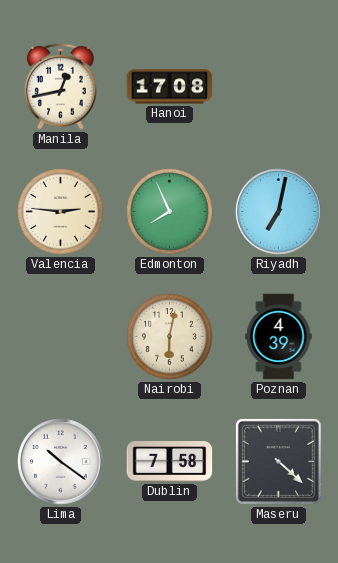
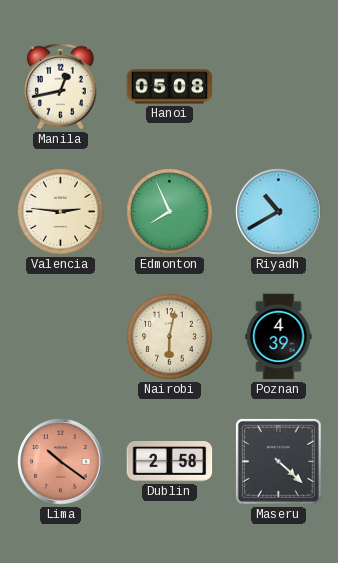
Hanoi: 17:08 -> 05:08
Riyadh: 7:02 -> 10:40
Lima dial: white -> salmon
Dublin: 7:58 -> 2:58
